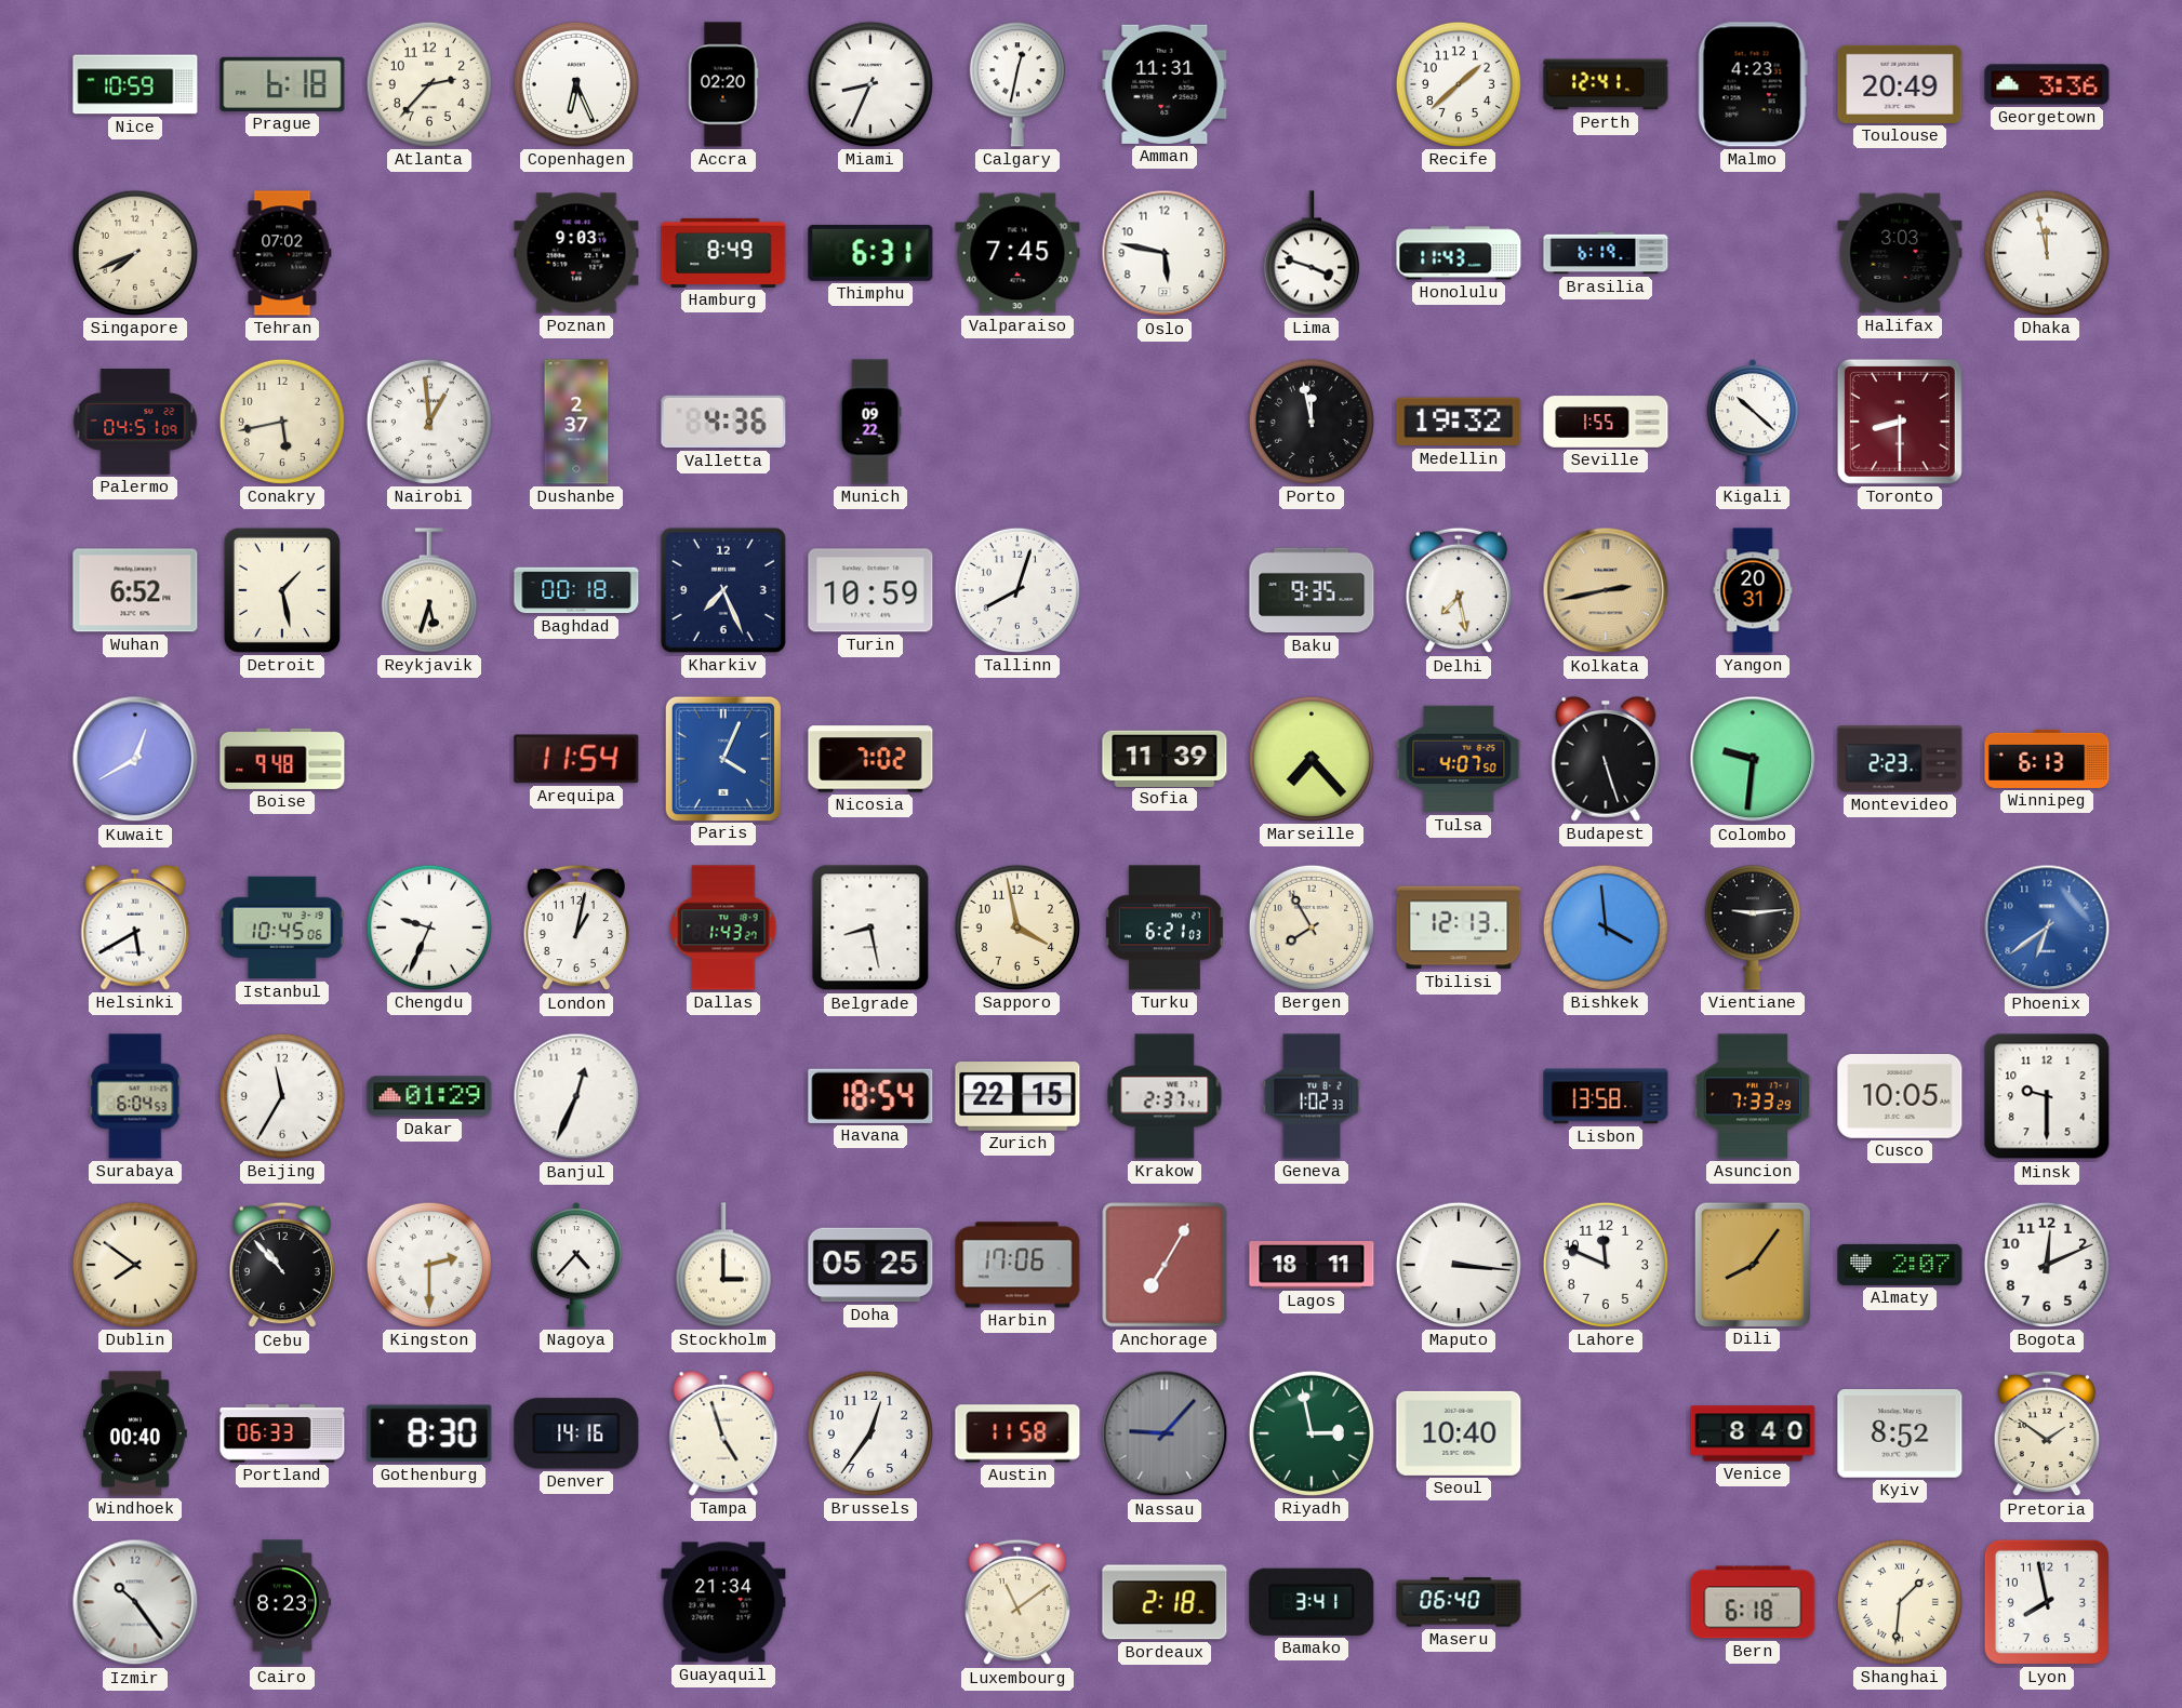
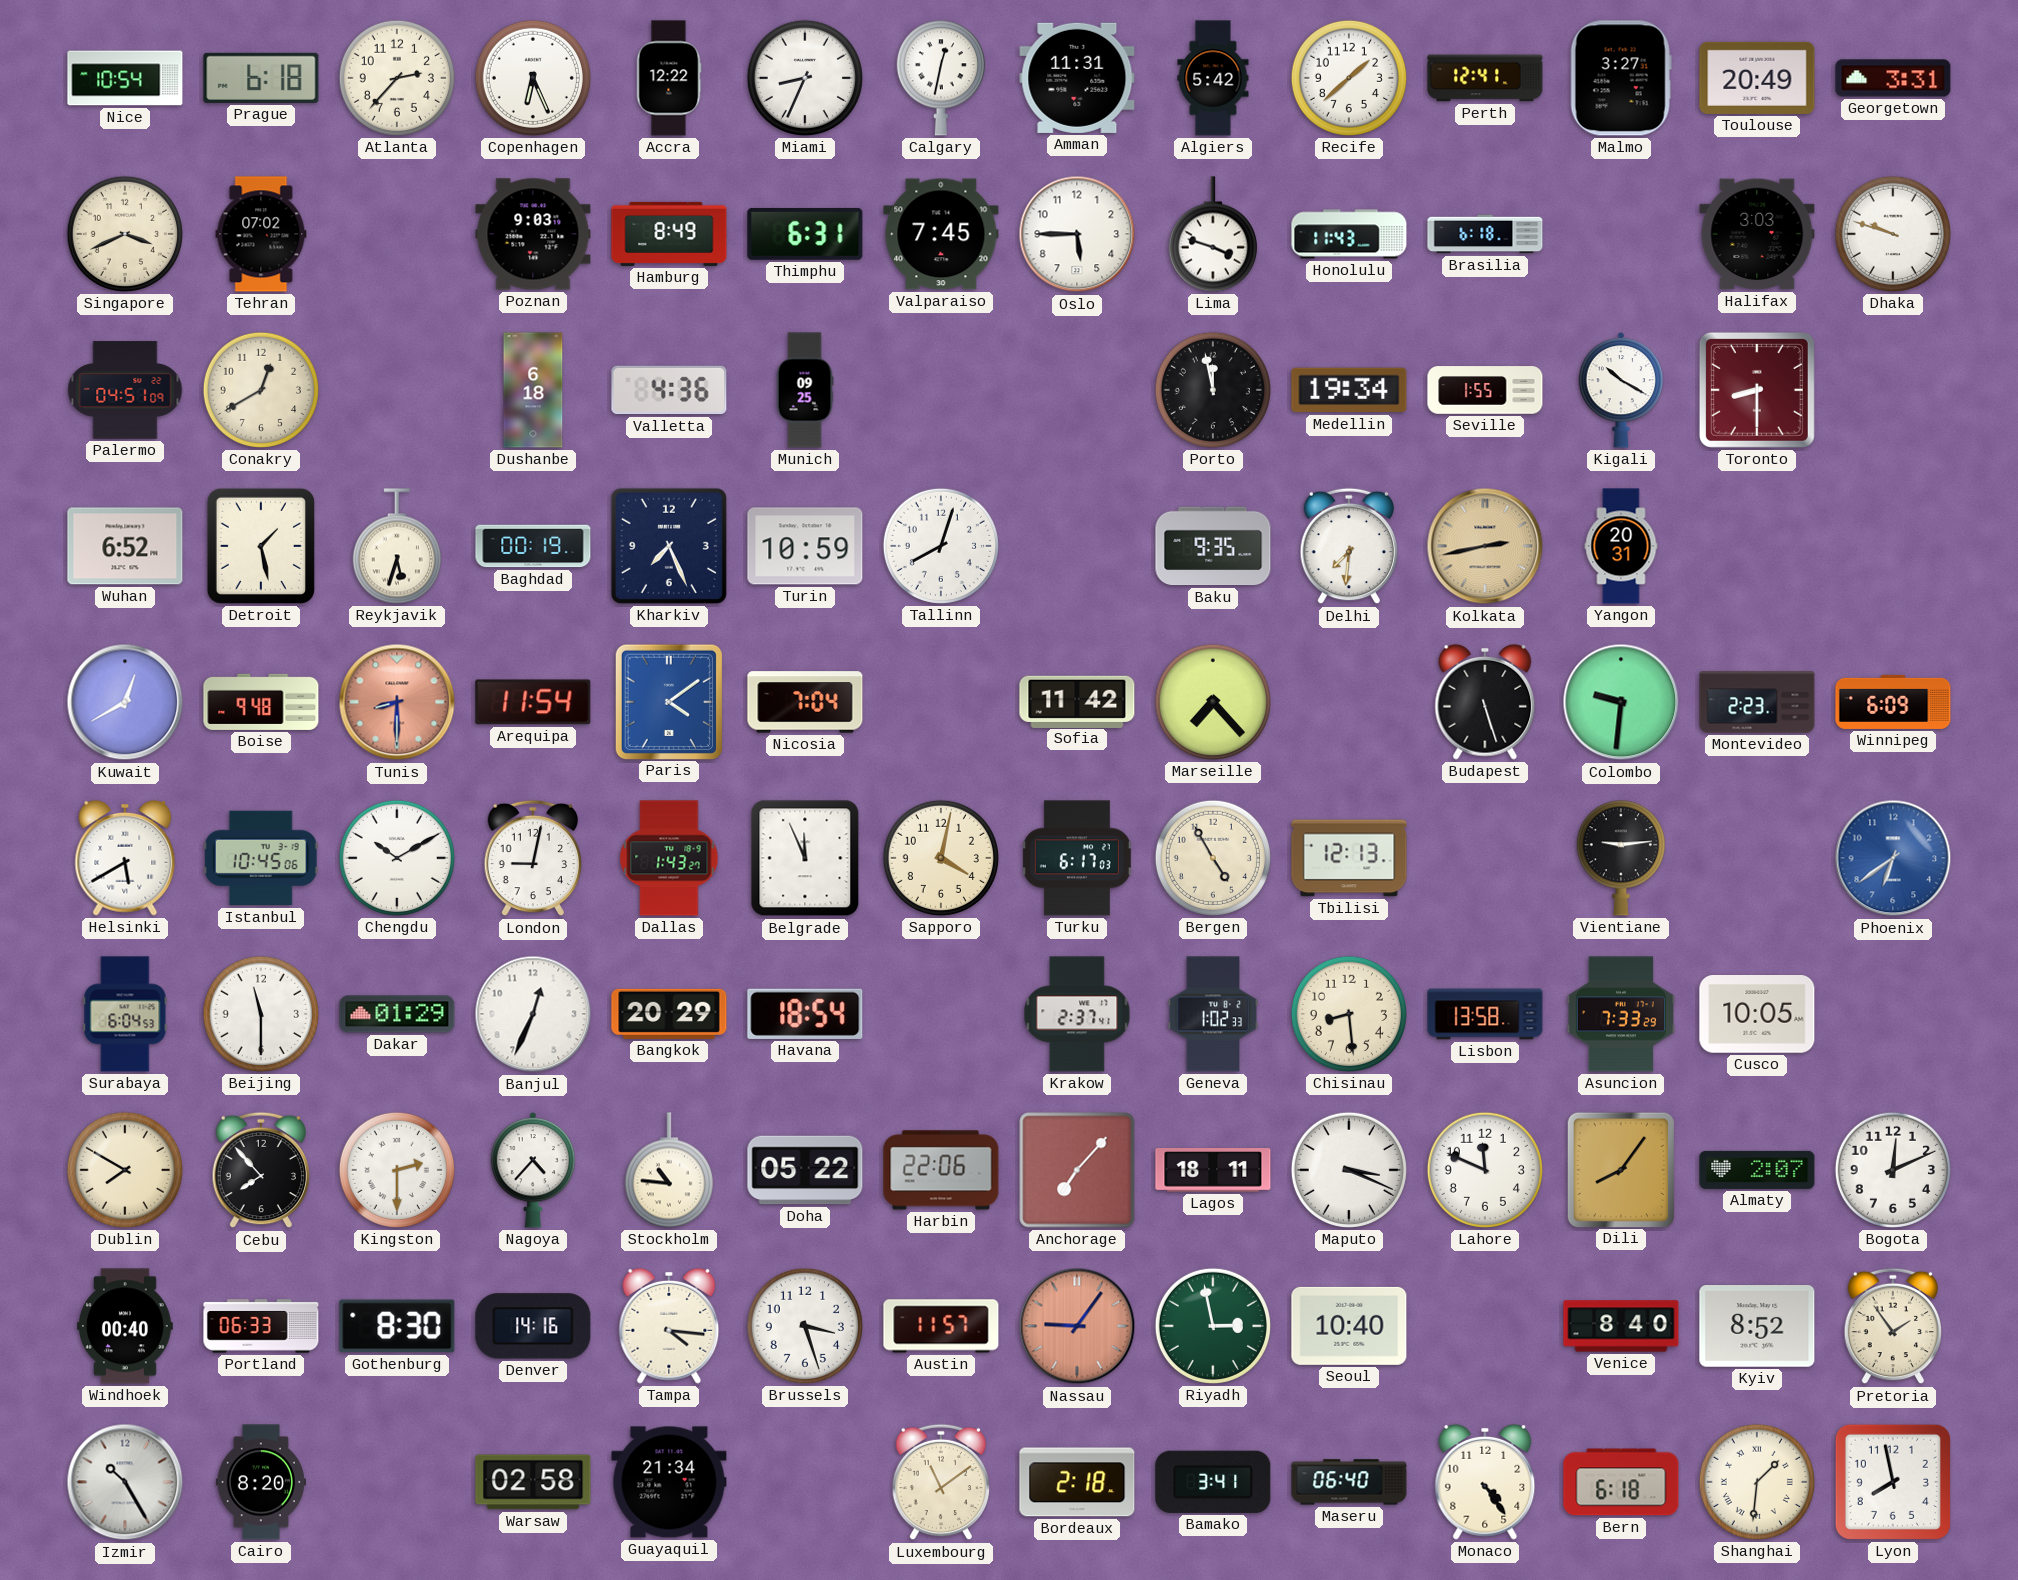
Nice: 10:59 -> 10:54
Accra: 02:20 -> 12:22
Algiers: none -> 5:42
Malmo: 4:23 -> 3:27
Georgetown: 3:36 -> 3:31
Singapore: 7:41 -> 3:41
Oslo: 5:47 -> 5:45
Brasilia: 6:19 -> 6:18
Dhaka: 11:58 -> 9:48
Conakry: 5:43 -> 12:40
Nairobi: 12:59 -> none
Dushanbe: 2:37 -> 6:18
Munich: 09:22 -> 09:25
Medellin: 19:32 -> 19:34
Kigali: 10:22 -> 10:20
Baghdad: 00:18 -> 00:19
Delhi: 7:28 -> 7:31
Tunis: none -> 8:30
Paris: 4:04 -> 4:09
Nicosia: 7:02 -> 7:04
Sofia: 11:39 -> 11:42
Tulsa: 4:07 -> none
Winnipeg: 6:13 -> 6:09
Chengdu: 9:34 -> 10:10
London: 1:02 -> 9:02
Belgrade: 8:28 -> 11:56
Sapporo: 3:58 -> 4:02
Turku: 6:21 -> 6:17
Bergen: 7:55 -> 4:55
Bishkek: 3:59 -> none
Beijing: 11:35 -> 11:30
Bangkok: none -> 20:29
Zurich: 22:15 -> none
Chisinau: none -> 8:29
Minsk: 9:30 -> none
Dublin: 7:51 -> 7:50
Cebu: 10:53 -> 7:53
Stockholm: 3:00 -> 10:46
Doha: 05:25 -> 05:22
Harbin: 17:06 -> 22:06
Anchorage: 7:05 -> 7:07
Maputo: 3:16 -> 3:19
Tampa: 4:57 -> 4:16
Brussels: 12:36 -> 3:27
Austin: 11:58 -> 11:57
Nassau: 9:07 -> 9:06
Nassau dial: grey -> salmon
Pretoria: 1:51 -> 1:54
Izmir: 10:24 -> 10:25
Cairo: 8:23 -> 8:20
Warsaw: none -> 02:58
Monaco: none -> 4:24
